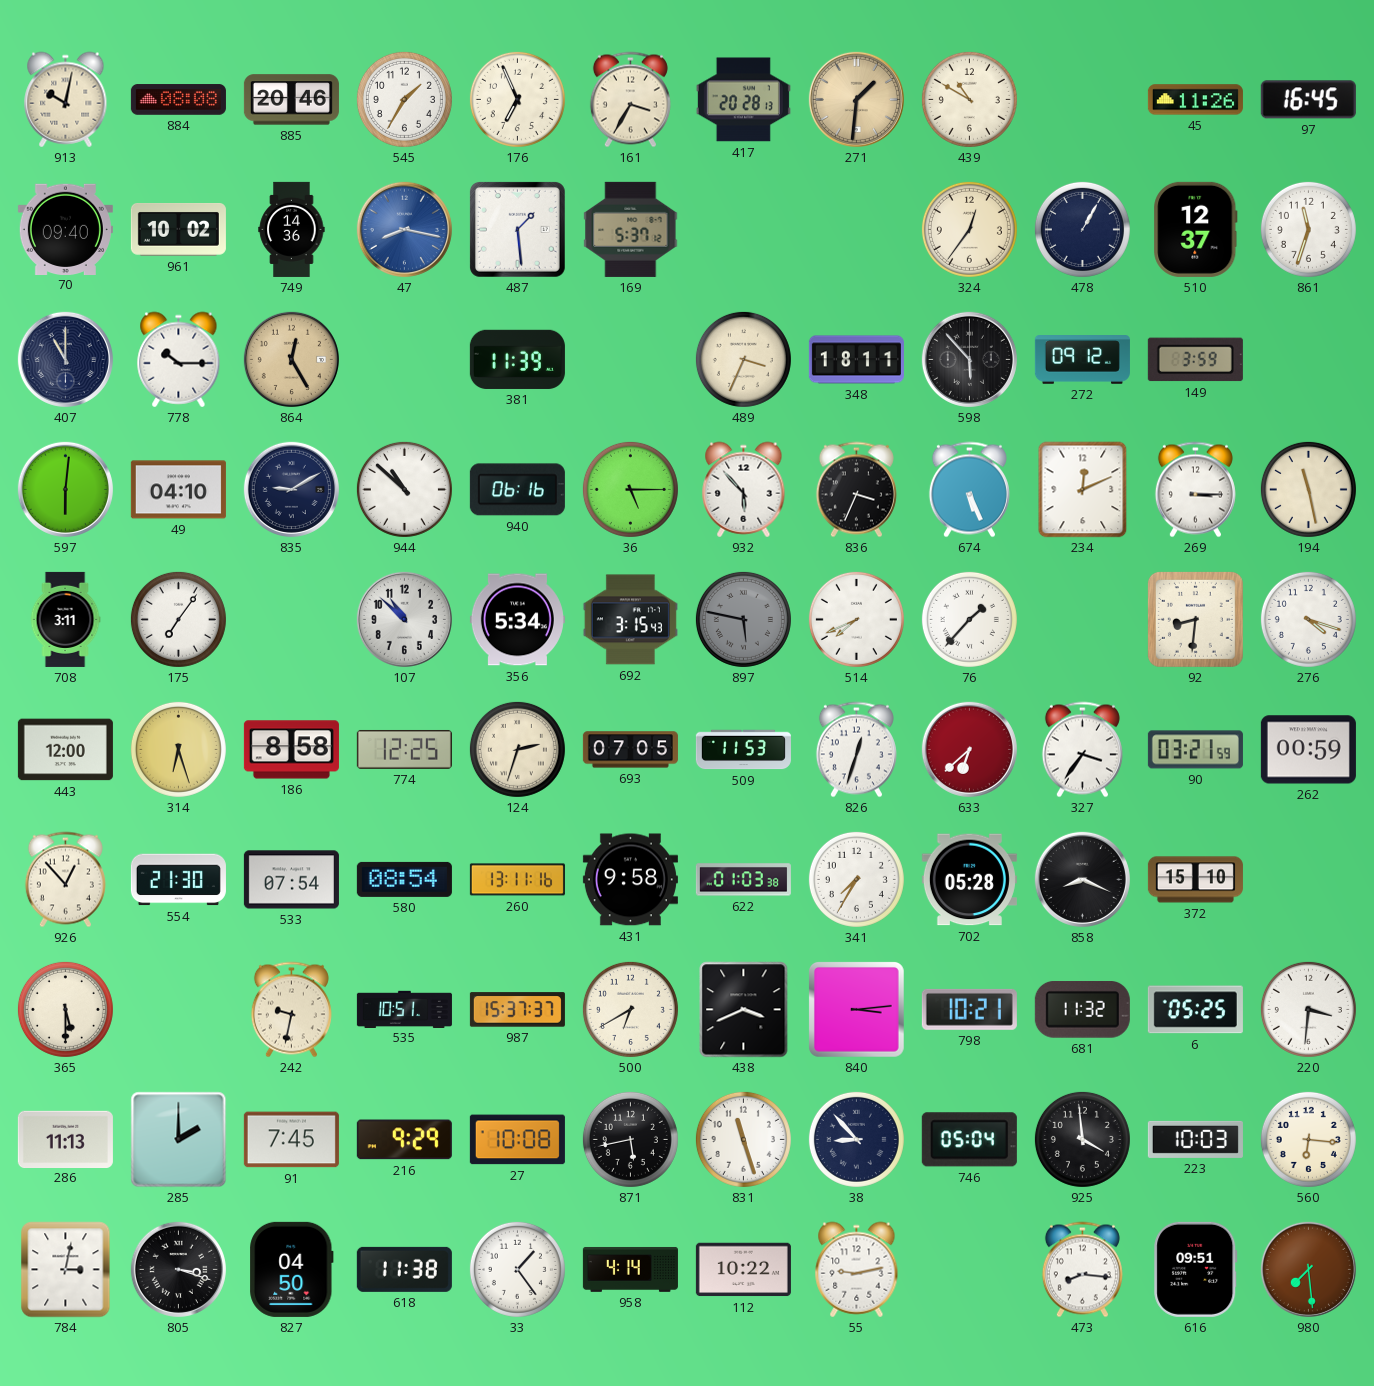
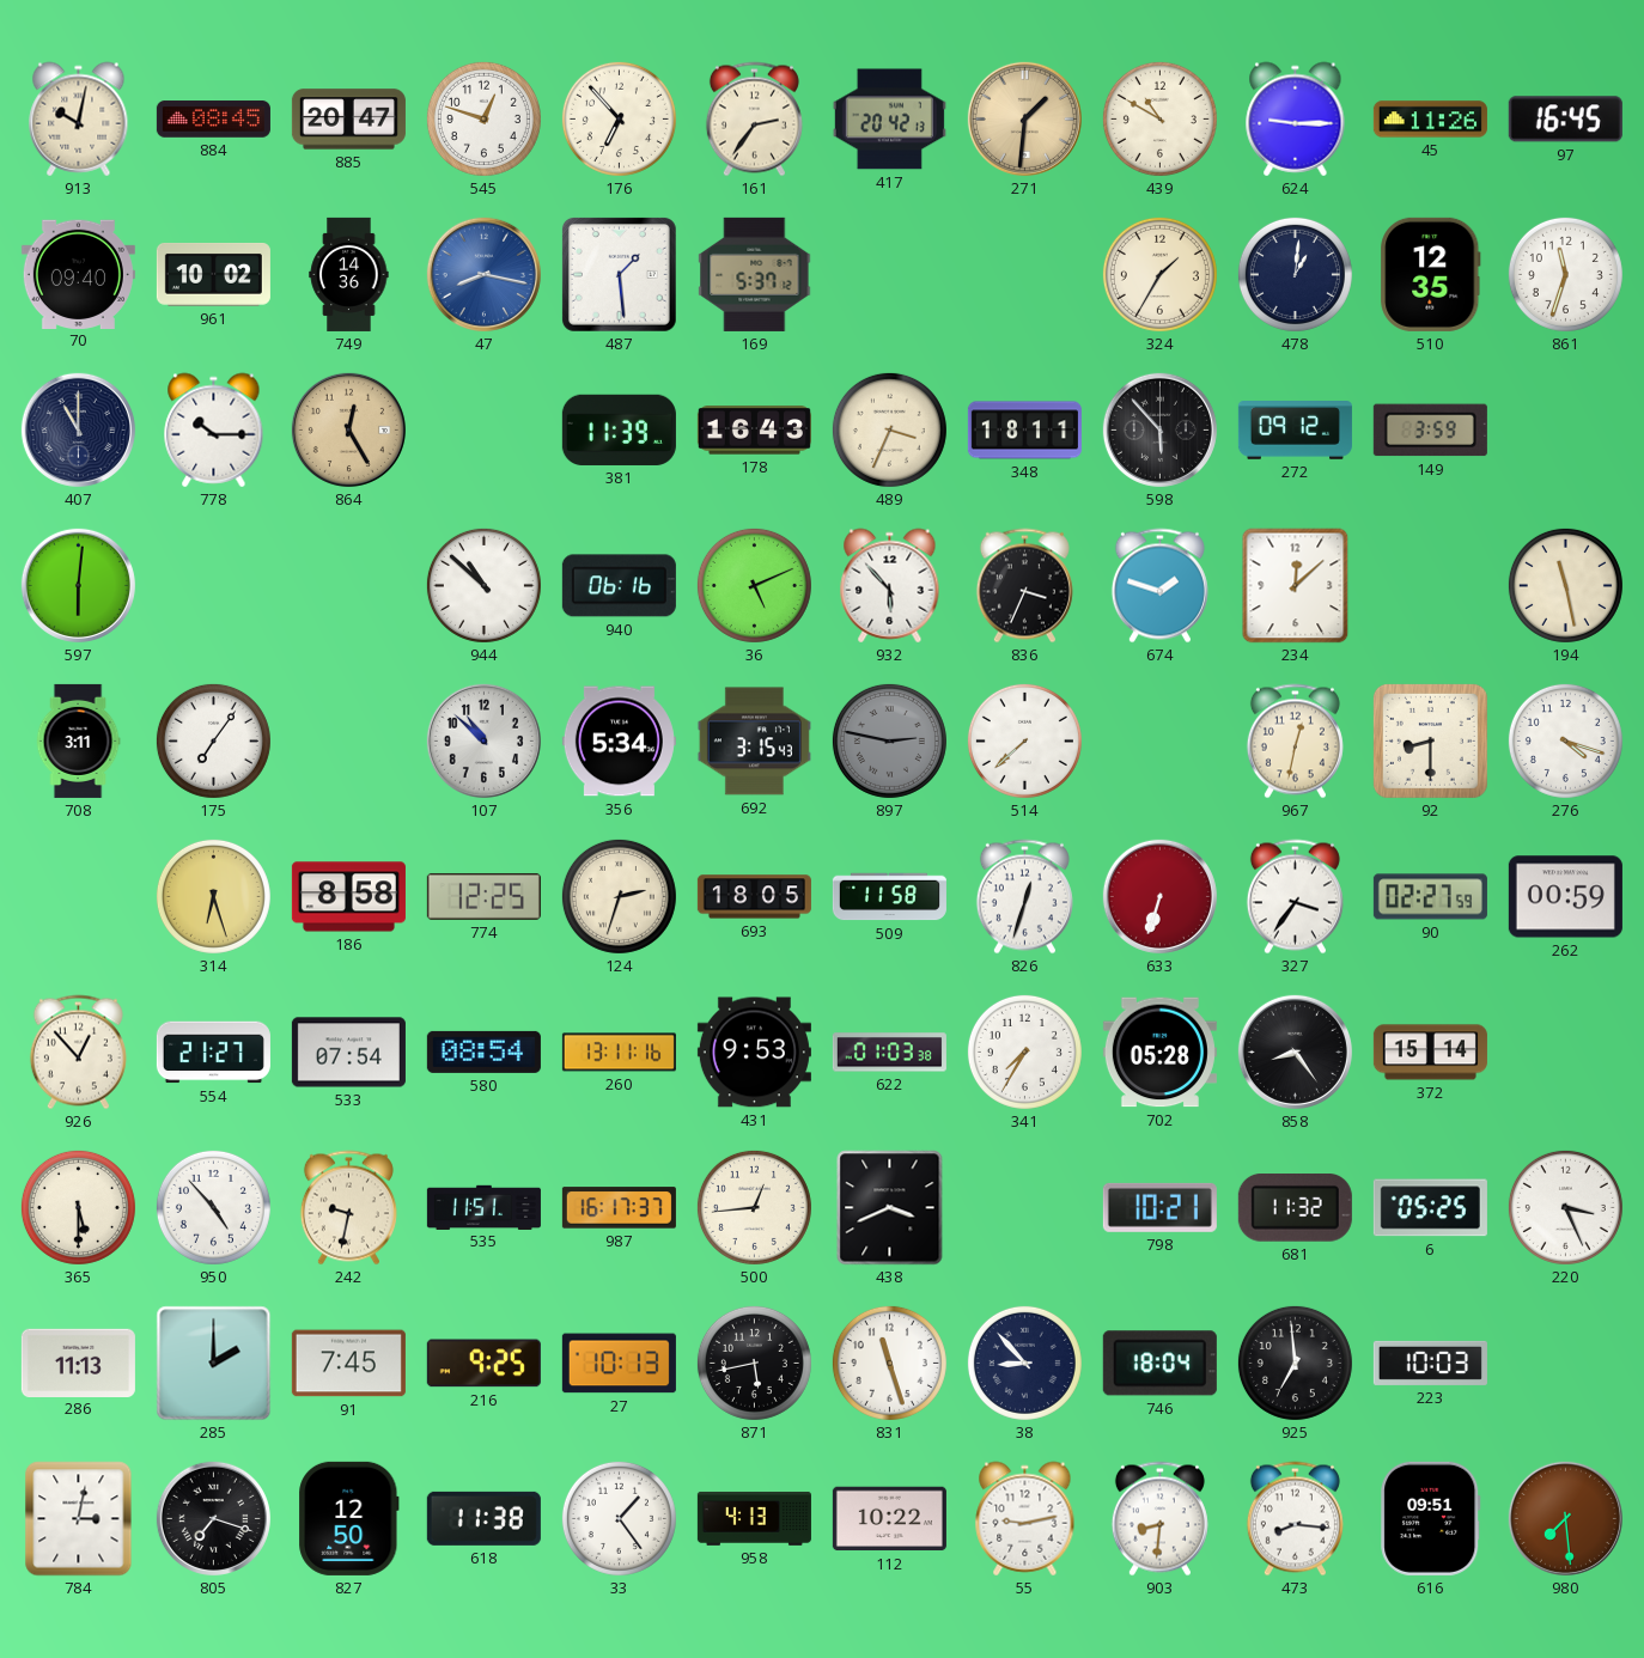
884: 08:08 -> 08:45
885: 20:46 -> 20:47
545: 1:35 -> 12:48
176: 6:56 -> 6:53
161: 3:35 -> 2:36
417: 20:28 -> 20:42
624: none -> 9:15
324: 12:36 -> 1:35
478: 1:05 -> 1:01
510: 12:37 -> 12:35
178: none -> 16:43
49: 04:10 -> none
835: 9:10 -> none
36: 5:15 -> 5:11
674: 5:26 -> 1:48
234: 12:11 -> 12:08
269: 3:15 -> none
897: 5:47 -> 2:47
514: 7:41 -> 7:38
76: 1:37 -> none
967: none -> 12:32
92: 8:31 -> 8:30
443: 12:00 -> none
693: 07:05 -> 18:05
509: 11:53 -> 11:58
633: 6:38 -> 6:33
90: 03:21 -> 02:27
554: 21:30 -> 21:27
431: 9:58 -> 9:53
858: 8:19 -> 8:24
372: 15:10 -> 15:14
950: none -> 4:53
535: 10:51 -> 11:51
987: 15:37 -> 16:17
500: 6:40 -> 12:44
840: 3:14 -> none
220: 3:31 -> 3:26
216: 9:29 -> 9:25
27: 10:08 -> 10:13
746: 05:04 -> 18:04
925: 3:59 -> 6:59
560: 6:16 -> none
805: 3:18 -> 7:18
827: 04:50 -> 12:50
958: 4:14 -> 4:13
903: none -> 8:31
